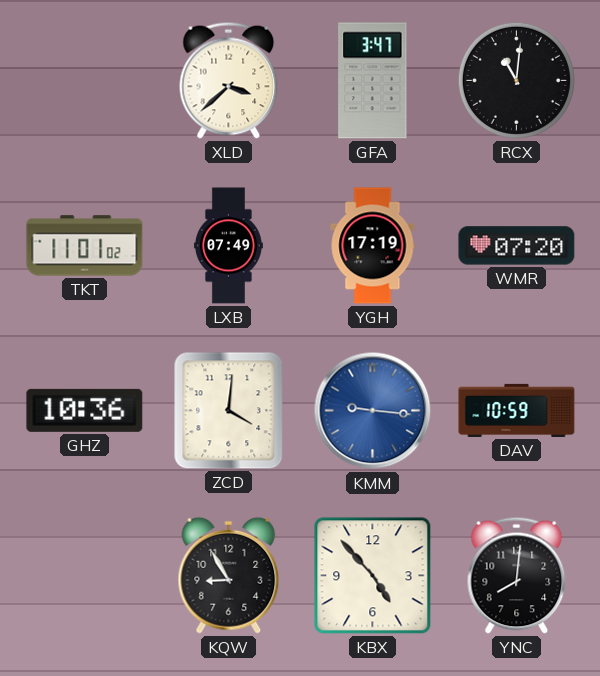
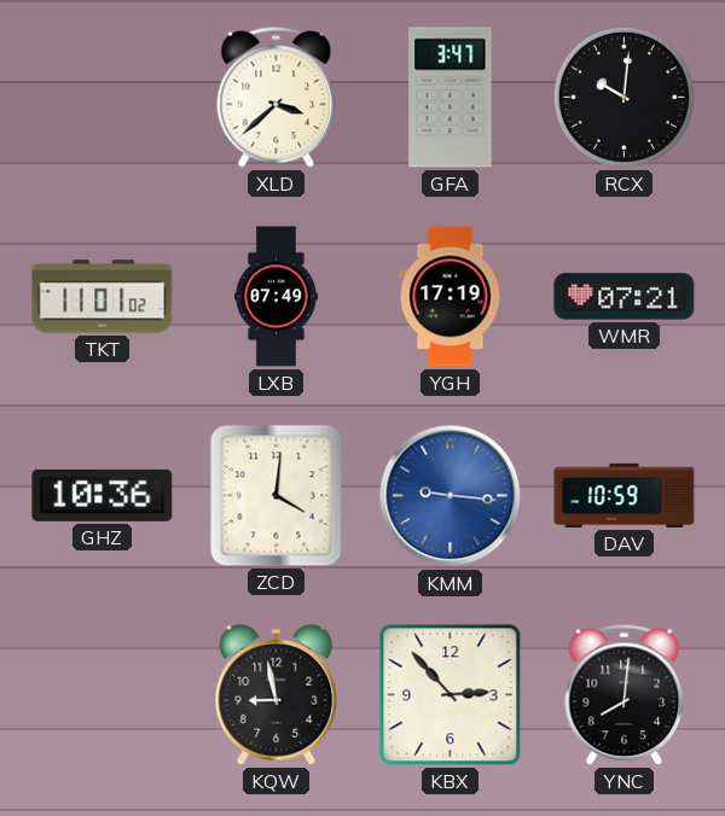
RCX: 11:01 -> 10:01
WMR: 07:20 -> 07:21
KQW: 8:55 -> 8:58
KBX: 4:53 -> 2:53
